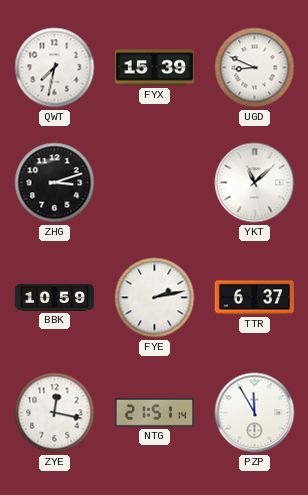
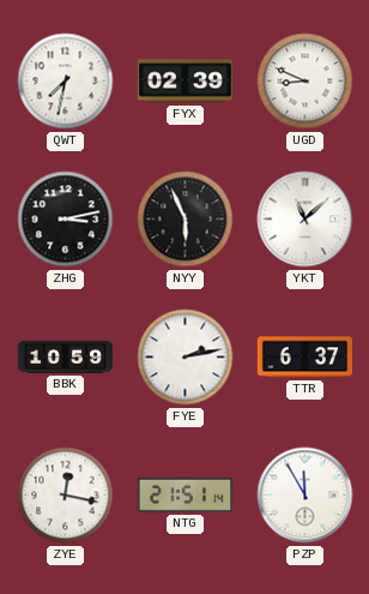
FYX: 15:39 -> 02:39
ZHG: 3:12 -> 3:13
NYY: none -> 5:56
